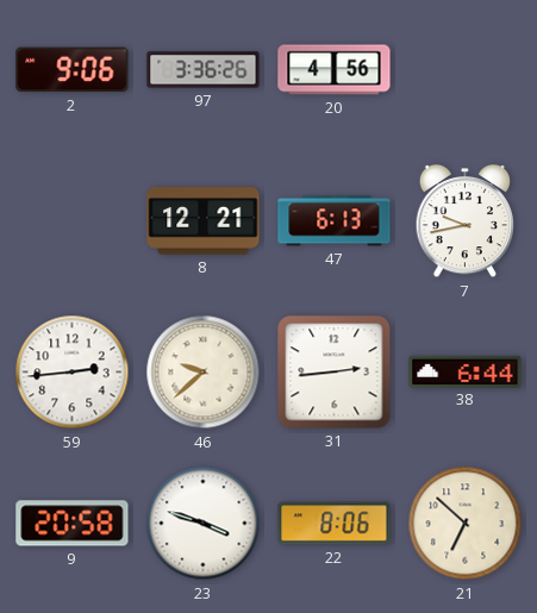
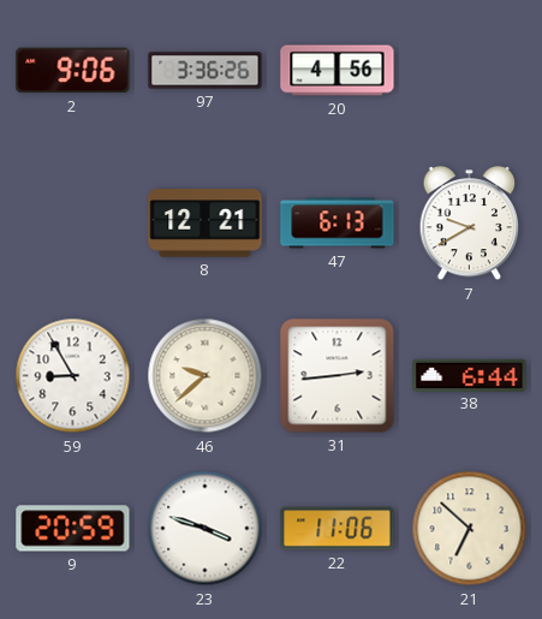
7: 9:43 -> 9:40
59: 2:44 -> 8:55
9: 20:58 -> 20:59
22: 8:06 -> 11:06
